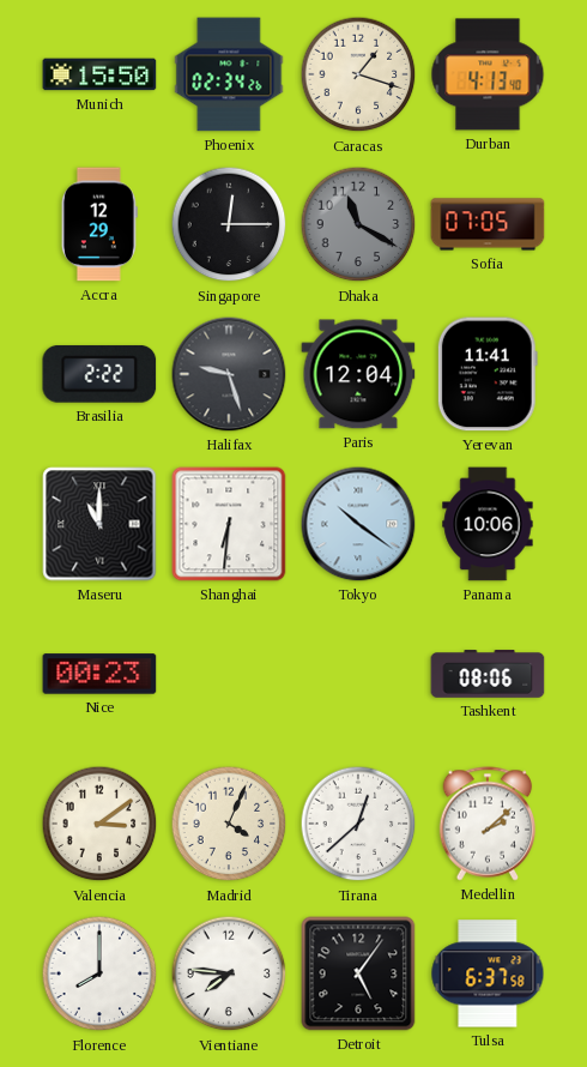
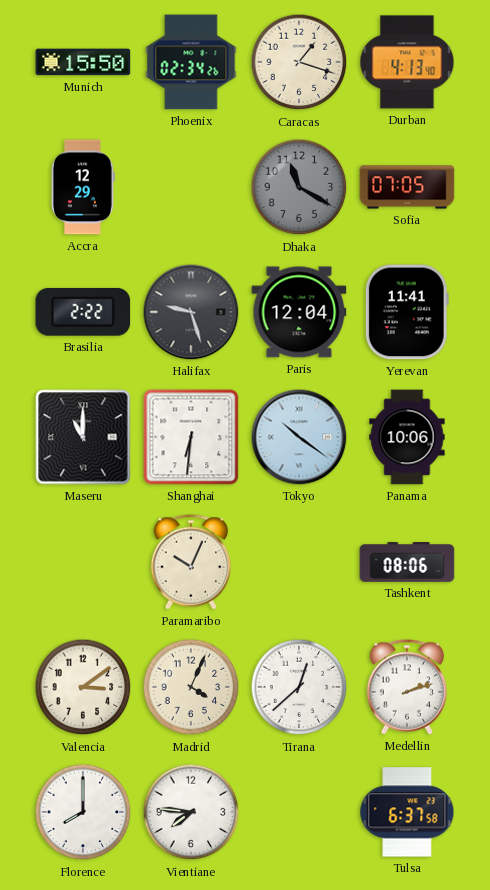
Singapore: 12:15 -> none
Nice: 00:23 -> none
Paramaribo: none -> 10:04
Medellin: 2:08 -> 2:12
Detroit: 5:06 -> none
